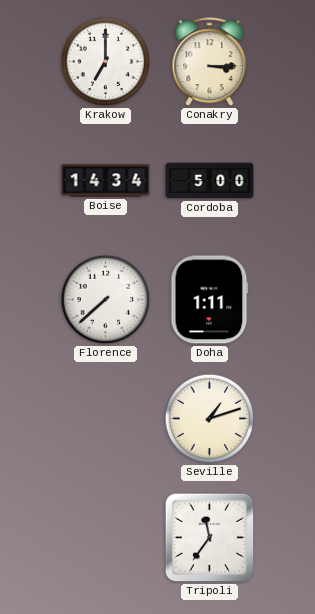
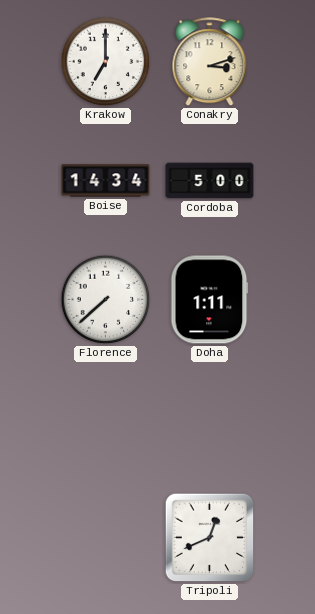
Conakry: 3:15 -> 3:12
Seville: 1:12 -> none
Tripoli: 11:36 -> 12:41
